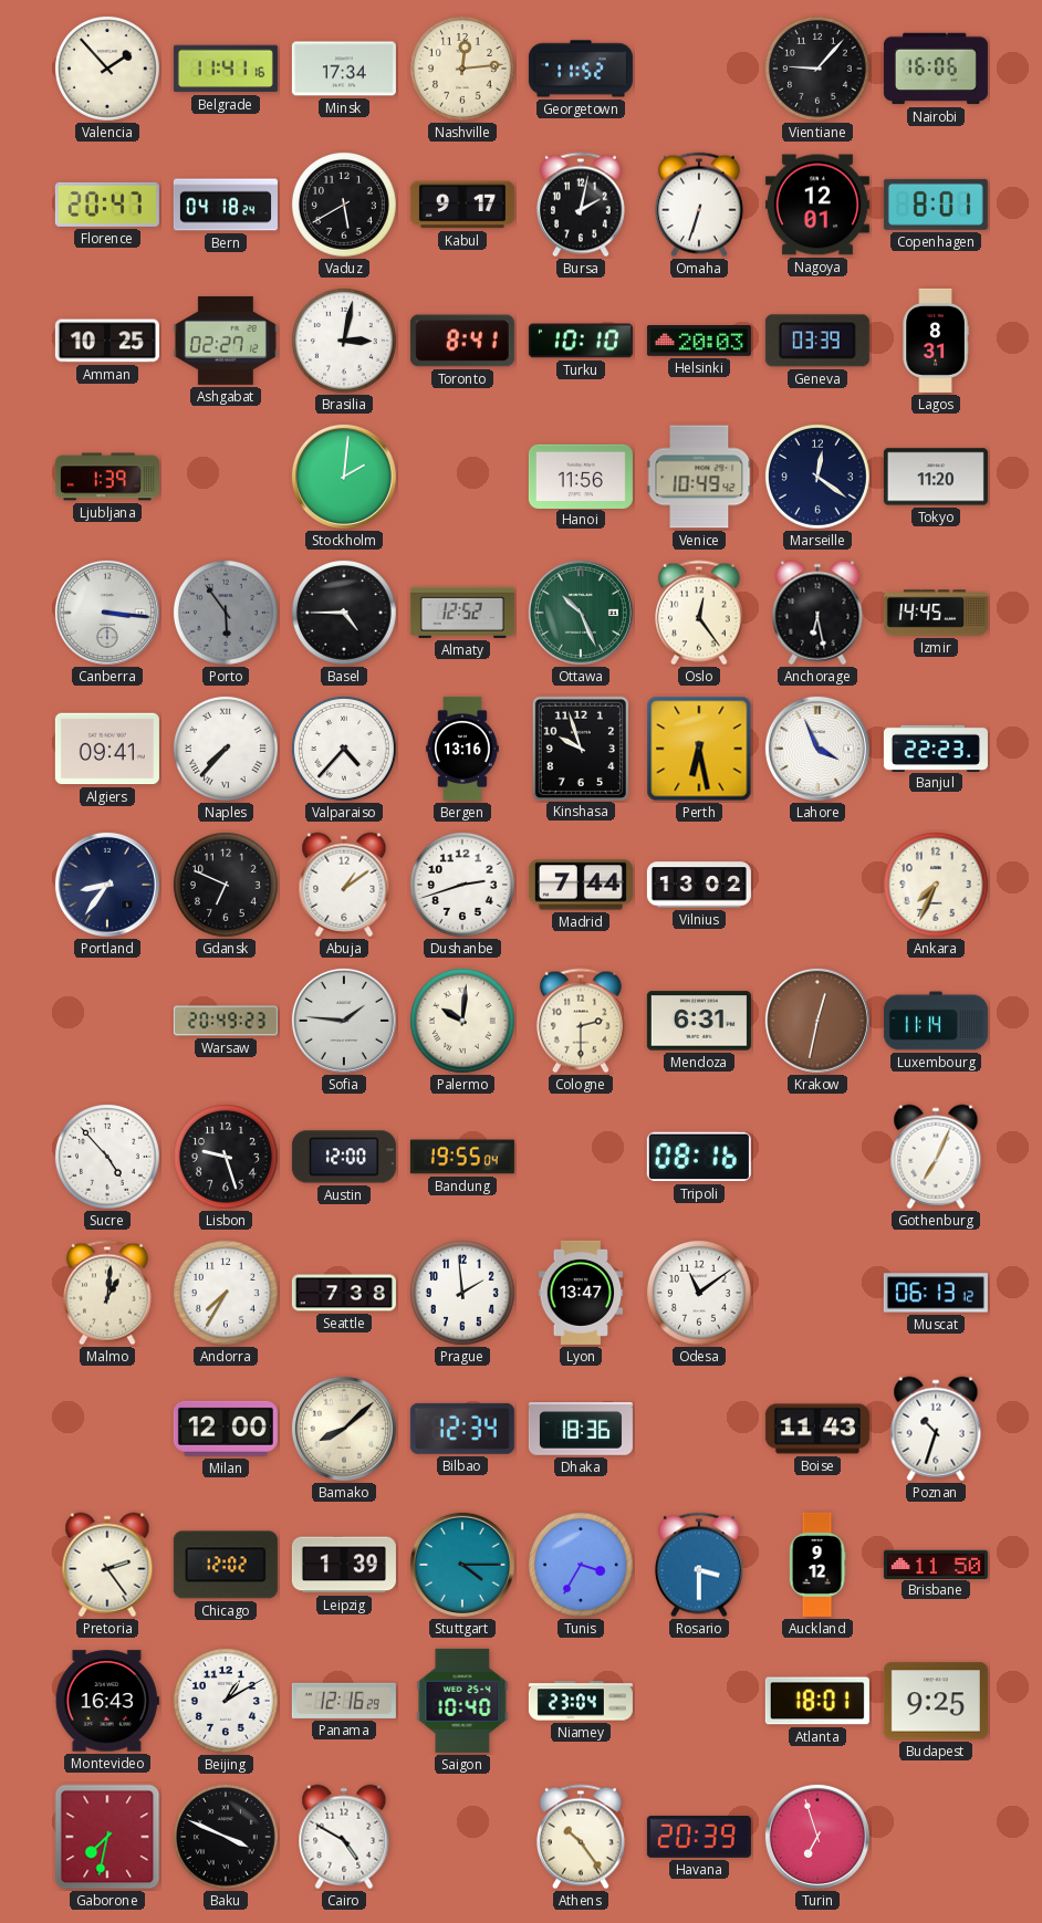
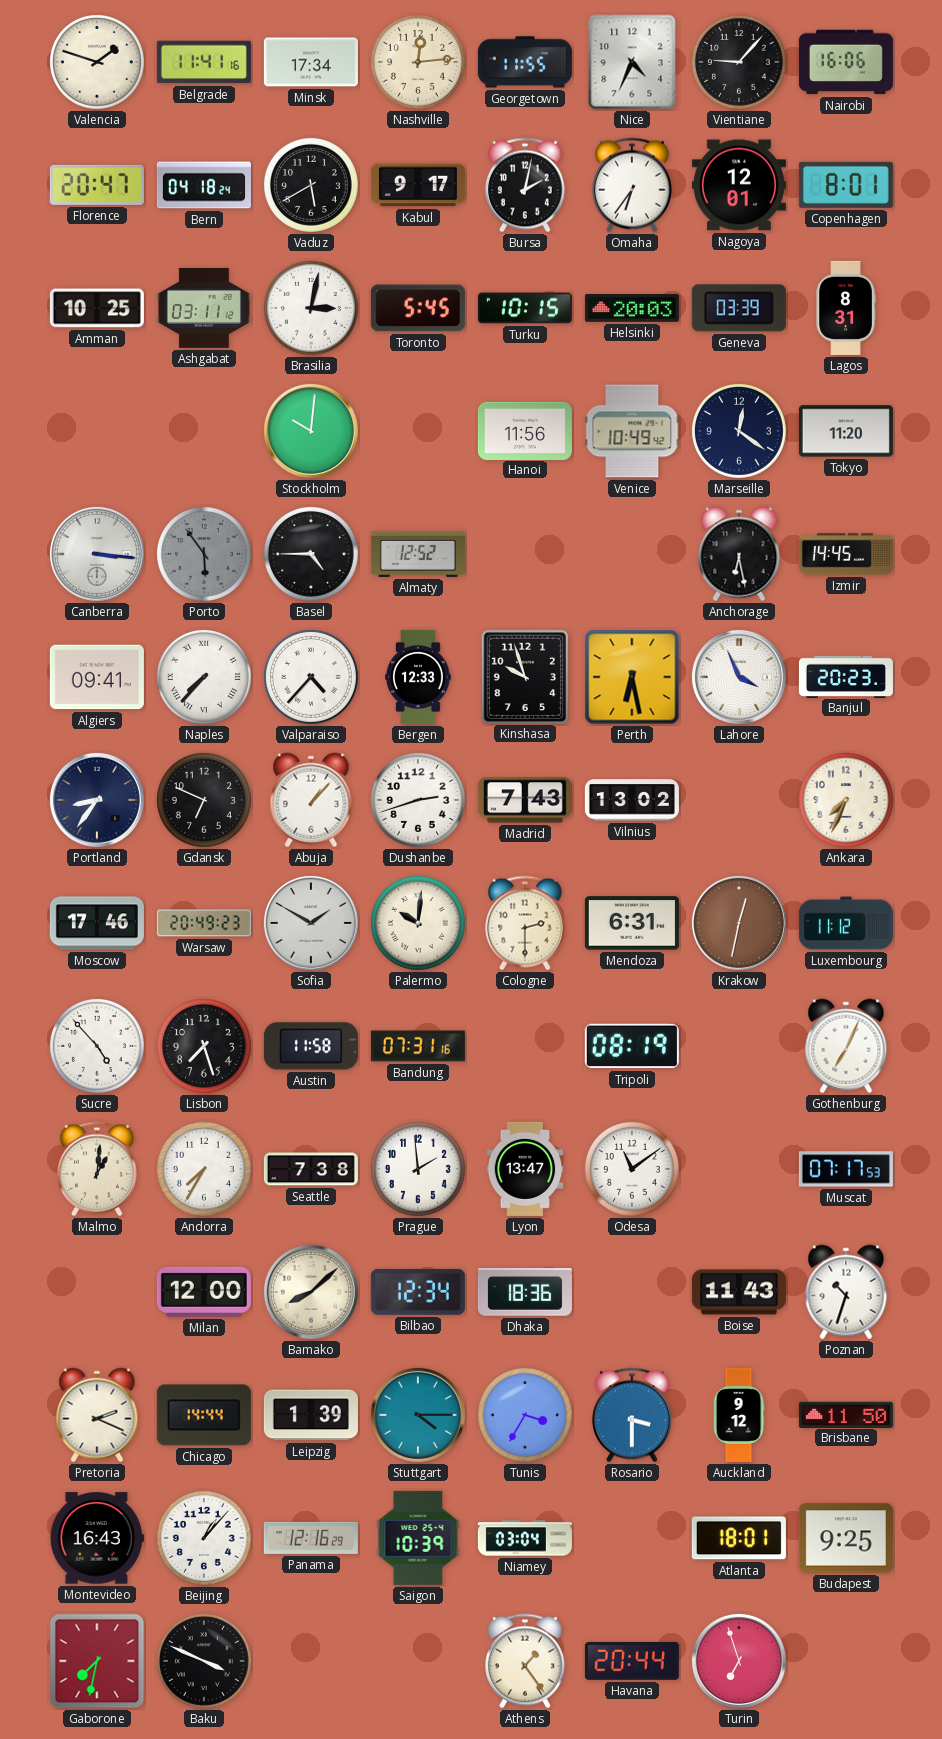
Valencia: 1:53 -> 1:48
Georgetown: 11:52 -> 11:55
Nice: none -> 4:34
Omaha: 6:33 -> 6:36
Ashgabat: 02:27 -> 03:11
Toronto: 8:41 -> 5:45
Turku: 10:10 -> 10:15
Ljubljana: 1:39 -> none
Stockholm: 2:01 -> 10:01
Ottawa: 10:26 -> none
Oslo: 12:24 -> none
Bergen: 13:16 -> 12:33
Banjul: 22:23 -> 20:23
Abuja: 1:09 -> 1:07
Madrid: 7:44 -> 7:43
Moscow: none -> 17:46
Sofia: 1:46 -> 1:50
Luxembourg: 11:14 -> 11:12
Lisbon: 9:27 -> 7:27
Austin: 12:00 -> 11:58
Bandung: 19:55 -> 07:31
Tripoli: 08:16 -> 08:19
Muscat: 06:13 -> 07:17
Pretoria: 2:24 -> 2:19
Chicago: 12:02 -> 14:44
Beijing: 1:10 -> 1:07
Saigon: 10:40 -> 10:39
Niamey: 23:04 -> 03:04
Cairo: 4:50 -> none
Athens: 10:24 -> 1:24
Havana: 20:39 -> 20:44
